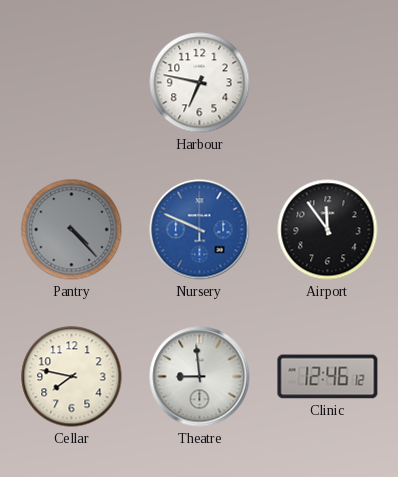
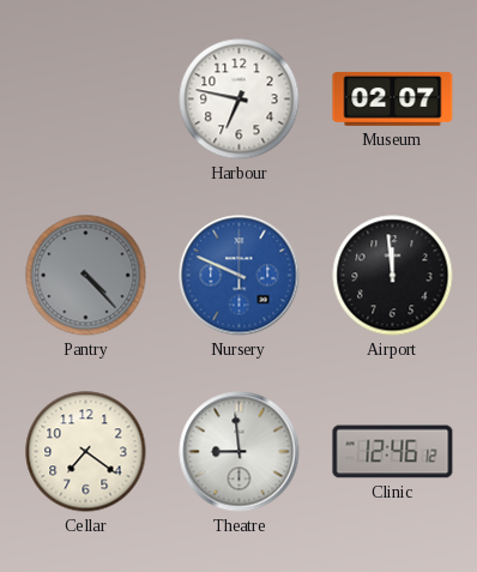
Museum: none -> 02:07
Airport: 11:54 -> 11:59
Cellar: 7:47 -> 7:21
